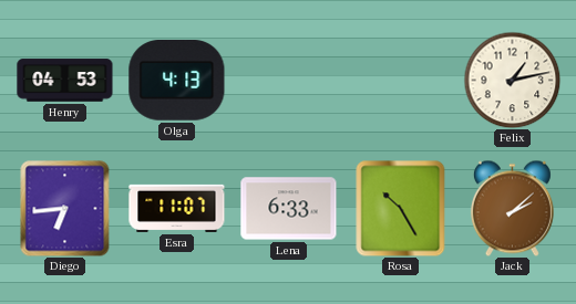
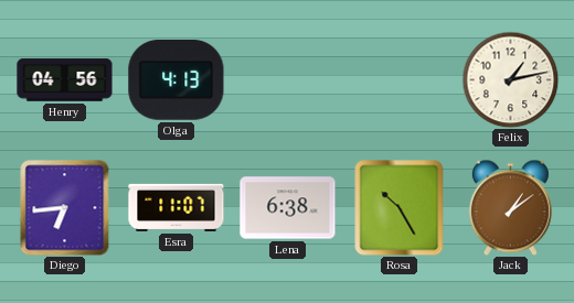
Henry: 04:53 -> 04:56
Lena: 6:33 -> 6:38
Jack: 2:08 -> 1:09
